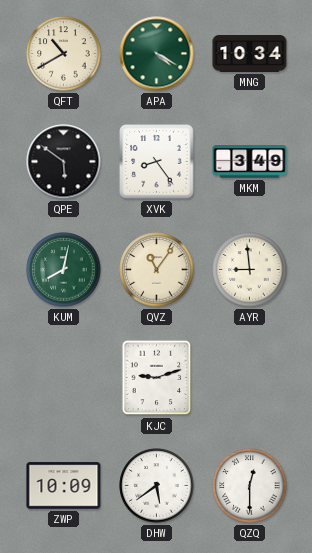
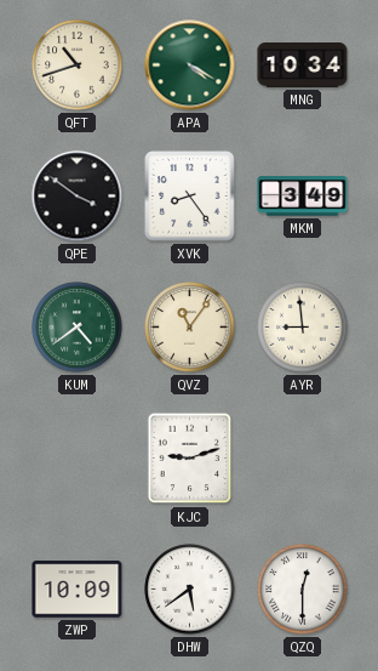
QFT: 10:40 -> 10:42
QPE: 5:51 -> 3:51
KUM: 8:02 -> 4:39
